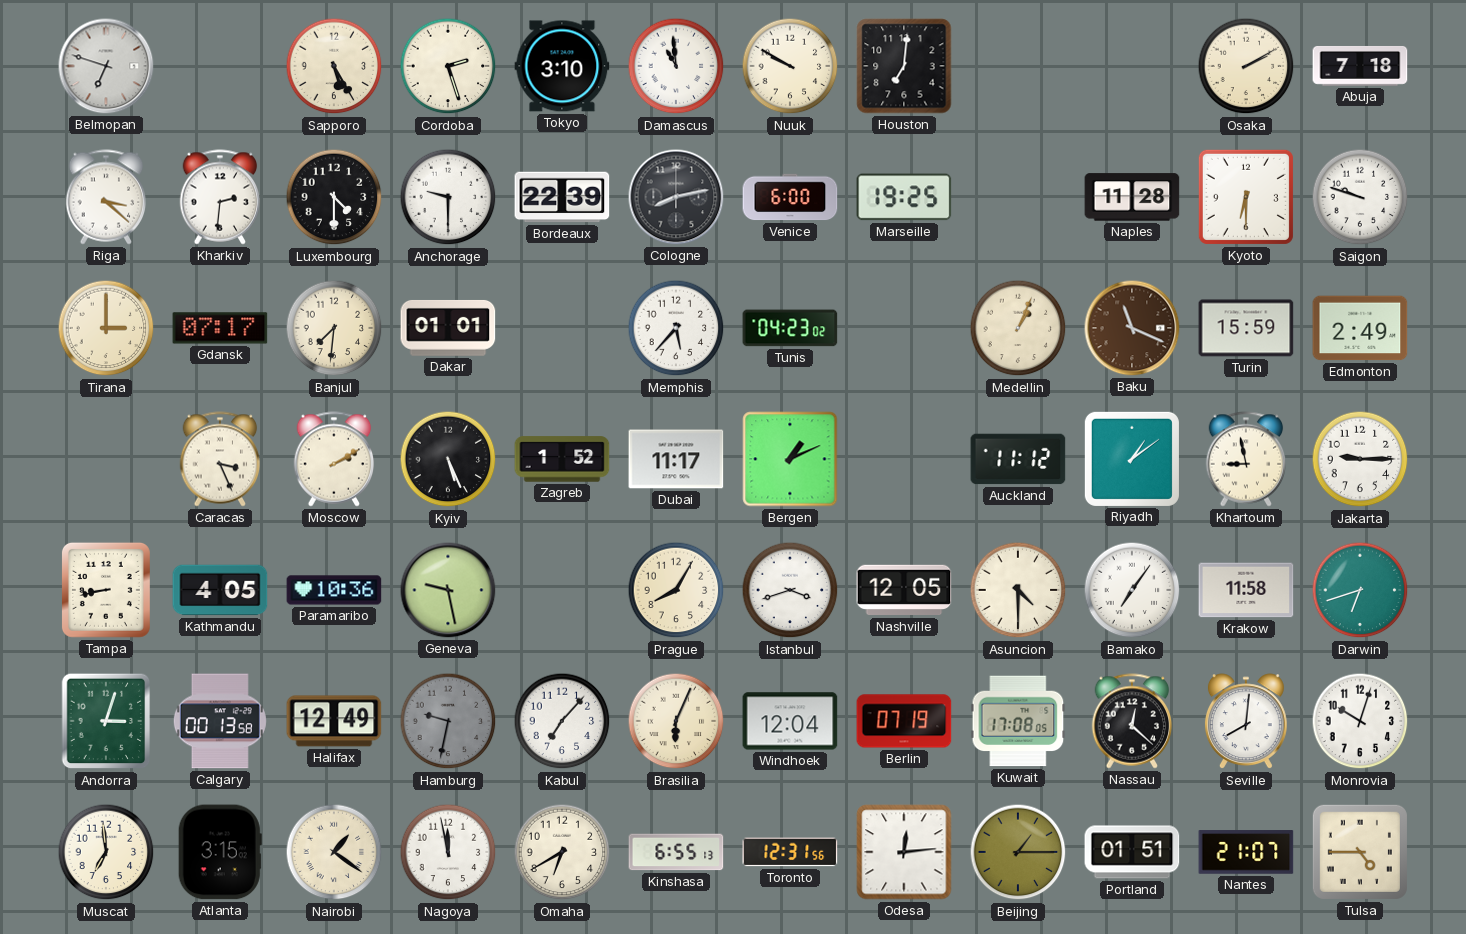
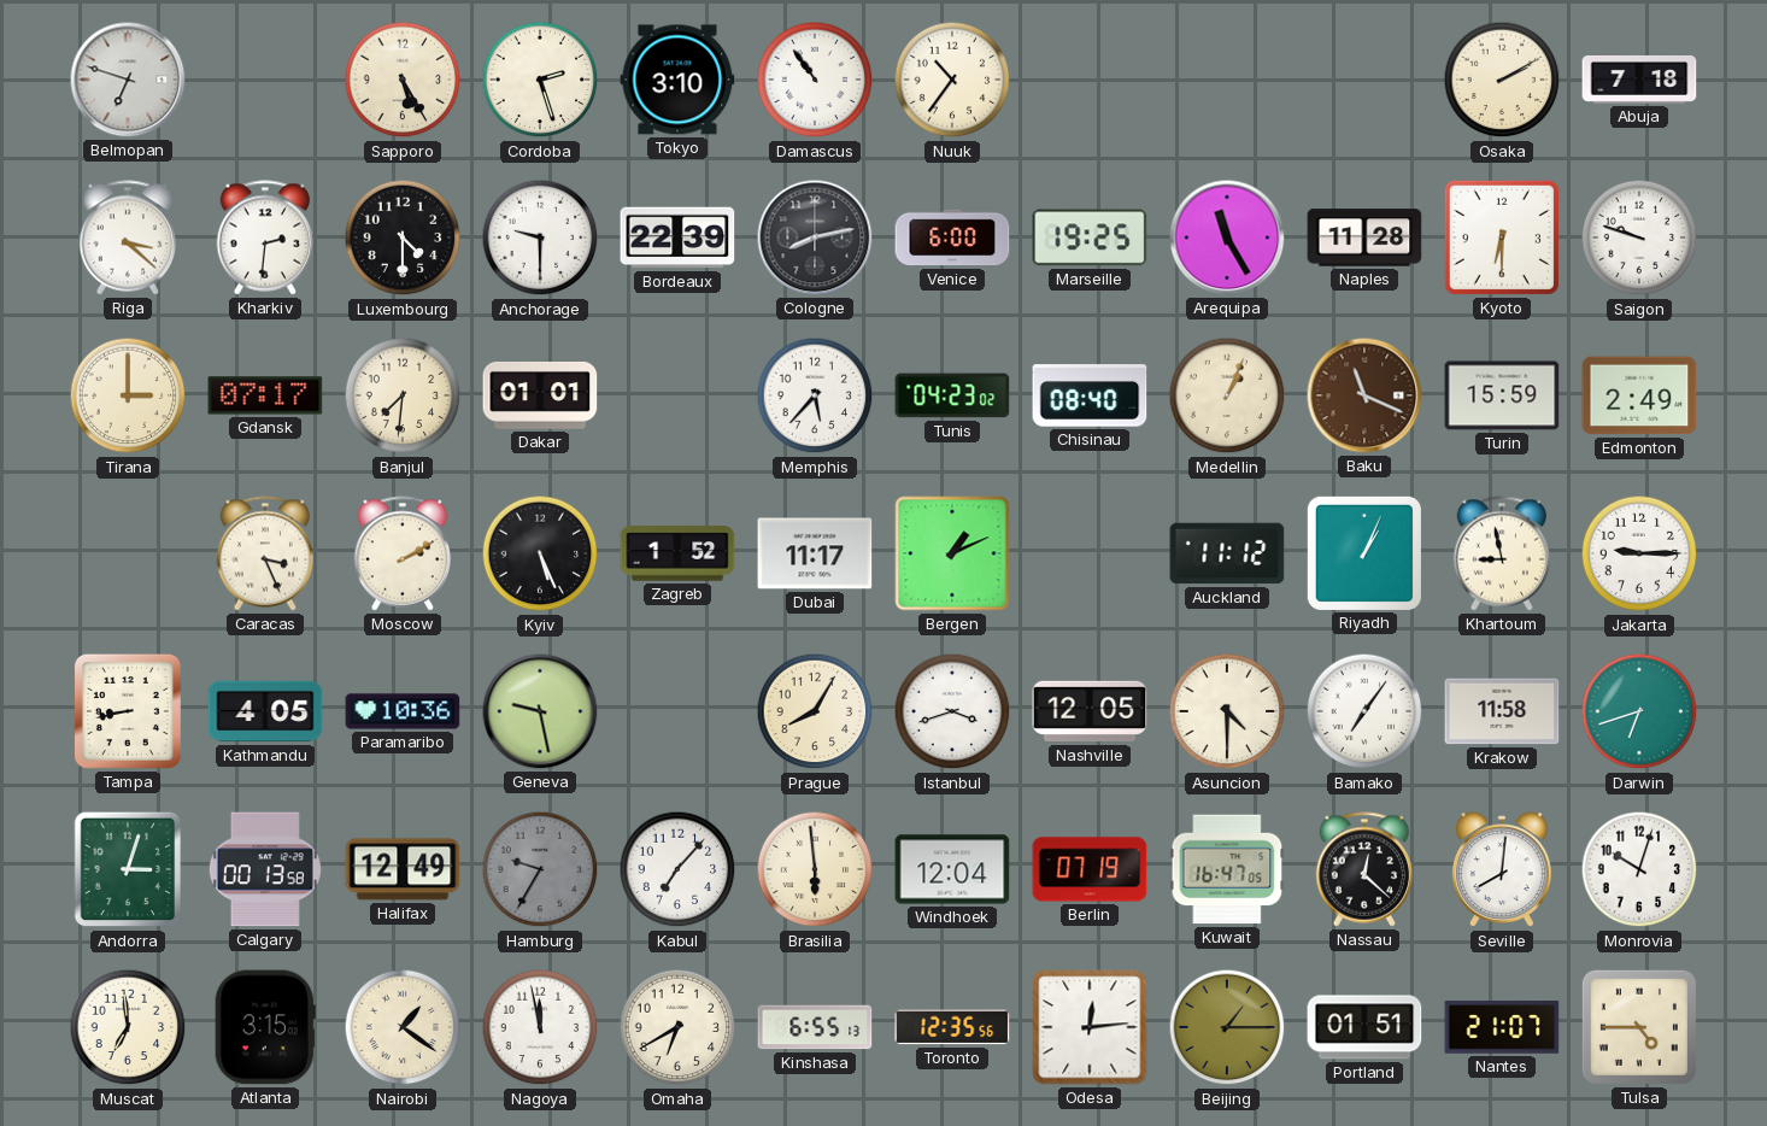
Damascus: 10:59 -> 10:54
Nuuk: 9:50 -> 10:36
Houston: 7:01 -> none
Arequipa: none -> 11:25
Chisinau: none -> 08:40
Riyadh: 1:09 -> 1:04
Hamburg: 9:32 -> 9:35
Brasilia: 6:04 -> 5:59
Kuwait: 17:08 -> 16:47
Toronto: 12:31 -> 12:35
